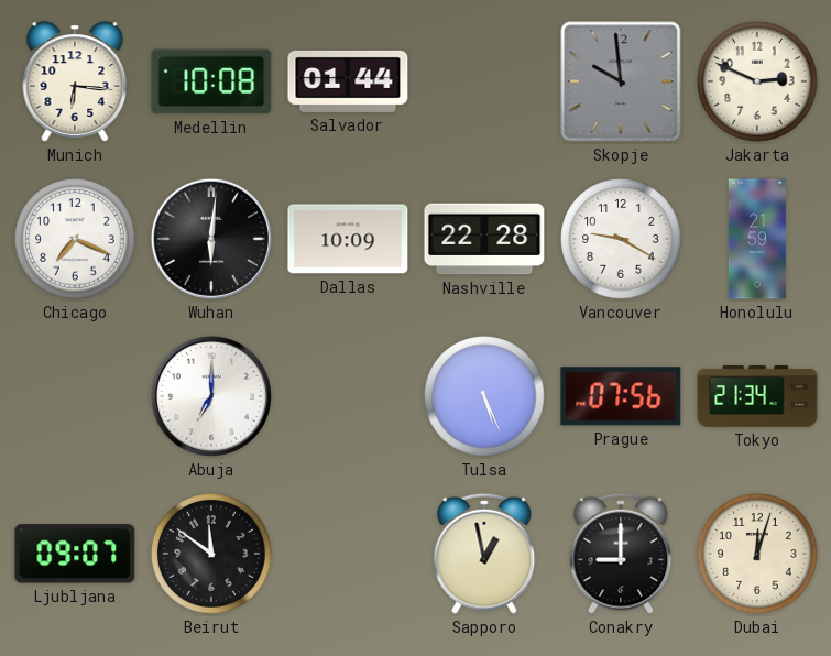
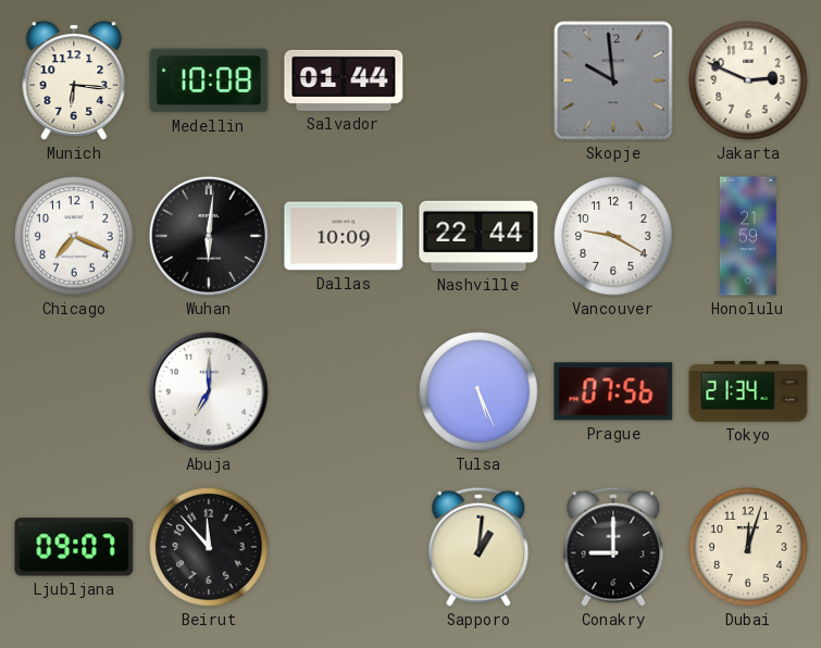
Nashville: 22:28 -> 22:44
Beirut: 11:51 -> 11:53
Sapporo: 12:58 -> 1:01
